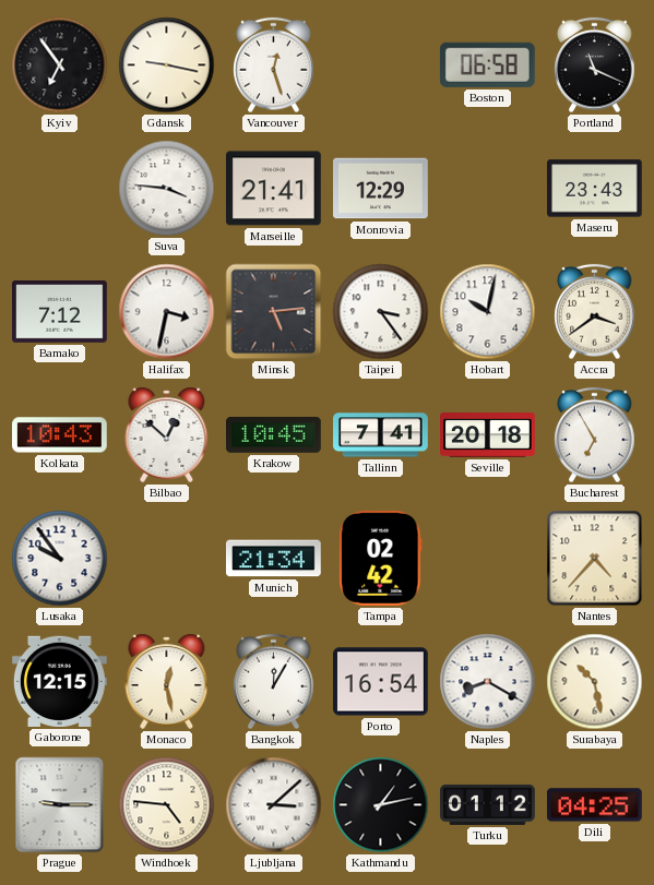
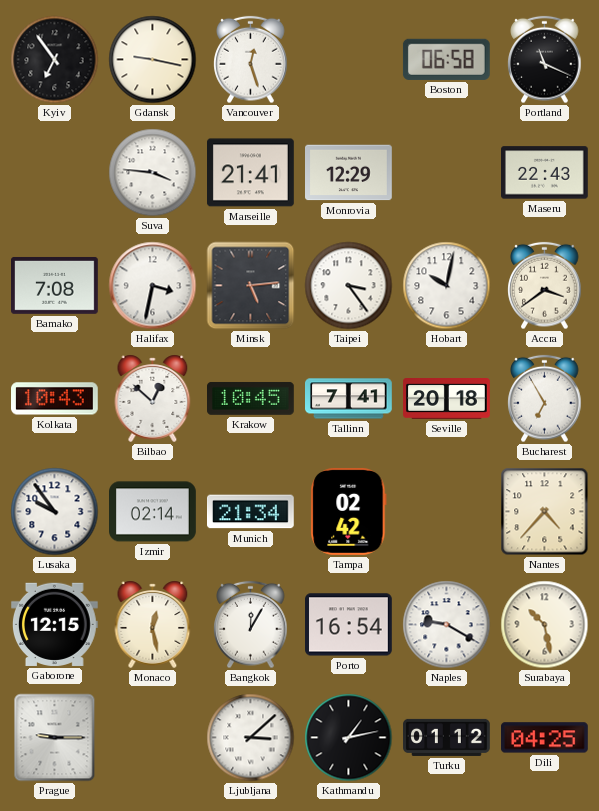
Maseru: 23:43 -> 22:43
Bamako: 7:12 -> 7:08
Izmir: none -> 02:14
Naples: 8:20 -> 9:20
Windhoek: 4:46 -> none
